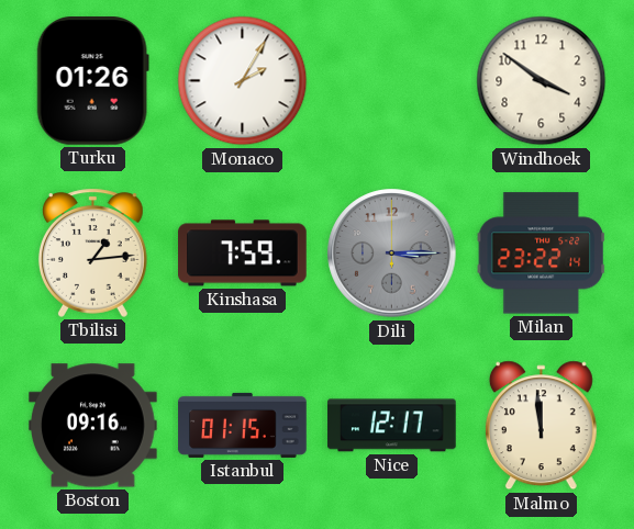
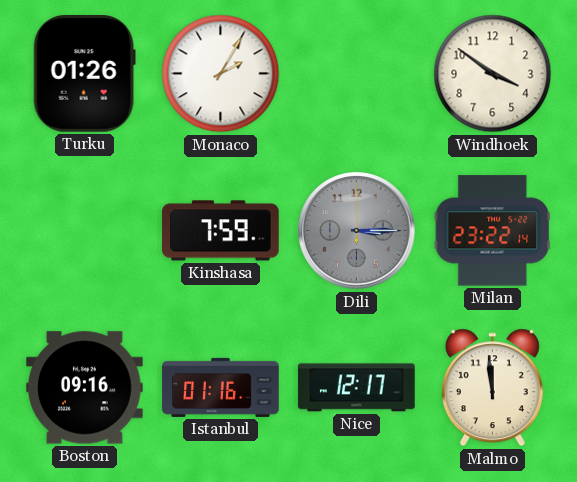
Tbilisi: 1:14 -> none
Istanbul: 01:15 -> 01:16
